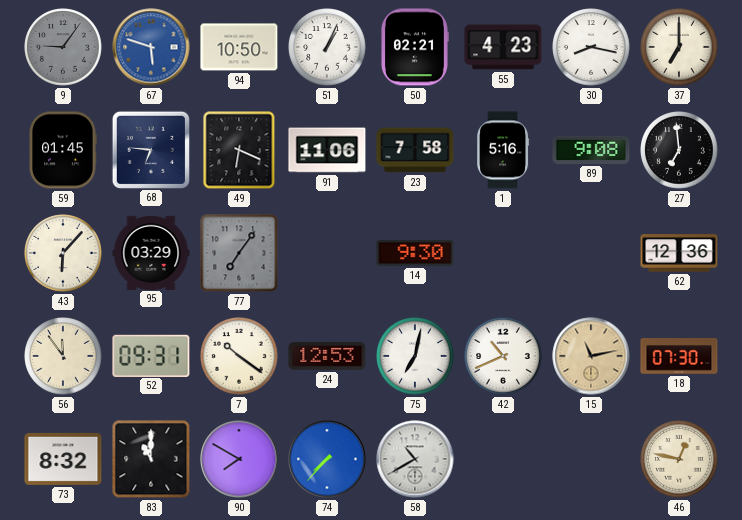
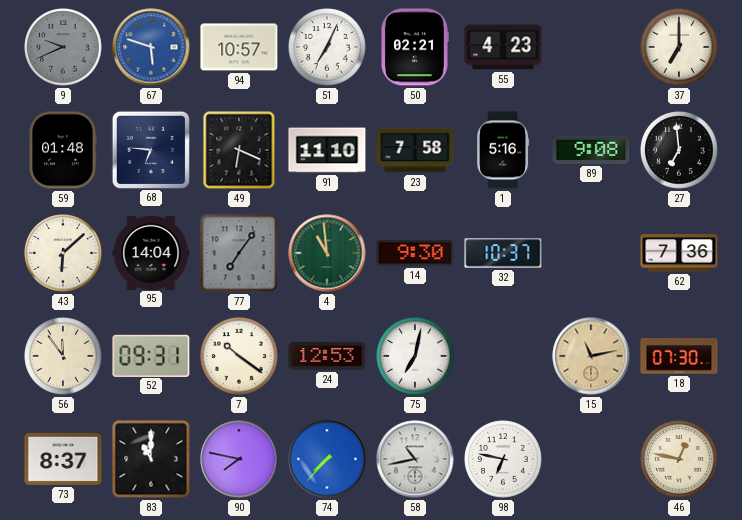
9: 9:06 -> 9:41
94: 10:50 -> 10:57
51: 1:04 -> 7:04
30: 8:17 -> none
59: 01:45 -> 01:48
91: 11:06 -> 11:10
43: 6:07 -> 6:08
95: 03:29 -> 14:04
4: none -> 10:59
32: none -> 10:37
62: 12:36 -> 7:36
42: 10:41 -> none
73: 8:32 -> 8:37
90: 7:50 -> 7:47
58: 10:40 -> 10:43
98: none -> 6:47
